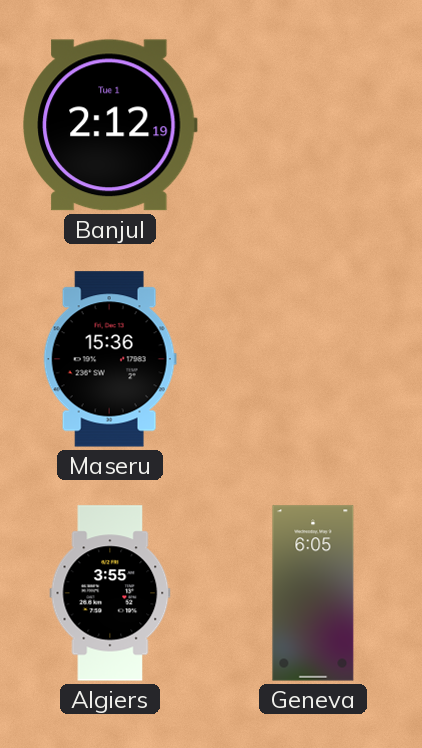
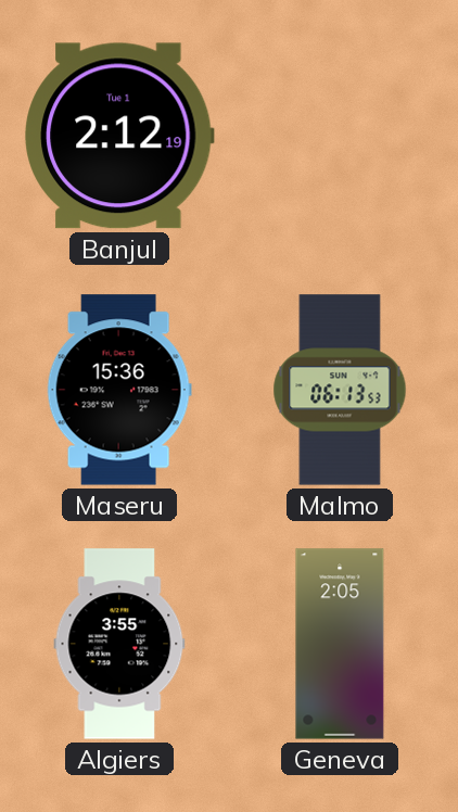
Malmo: none -> 06:13
Geneva: 6:05 -> 2:05
